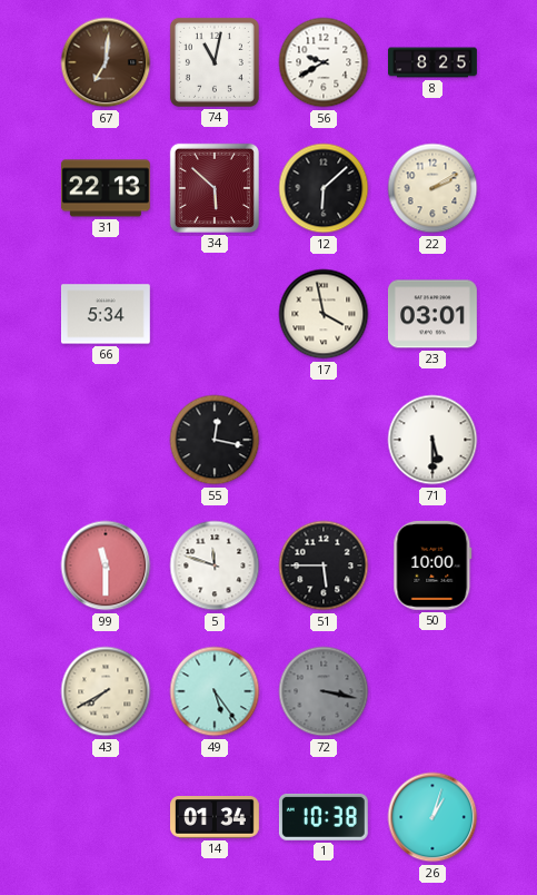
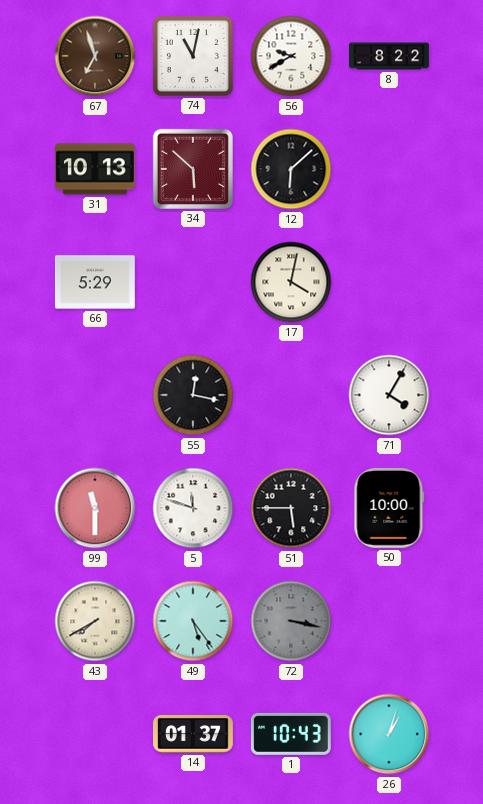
67: 7:01 -> 6:57
8: 8:25 -> 8:22
31: 22:13 -> 10:13
22: 2:10 -> none
66: 5:34 -> 5:29
17: 3:58 -> 4:02
23: 03:01 -> none
71: 5:30 -> 4:05
14: 01:34 -> 01:37
1: 10:38 -> 10:43
